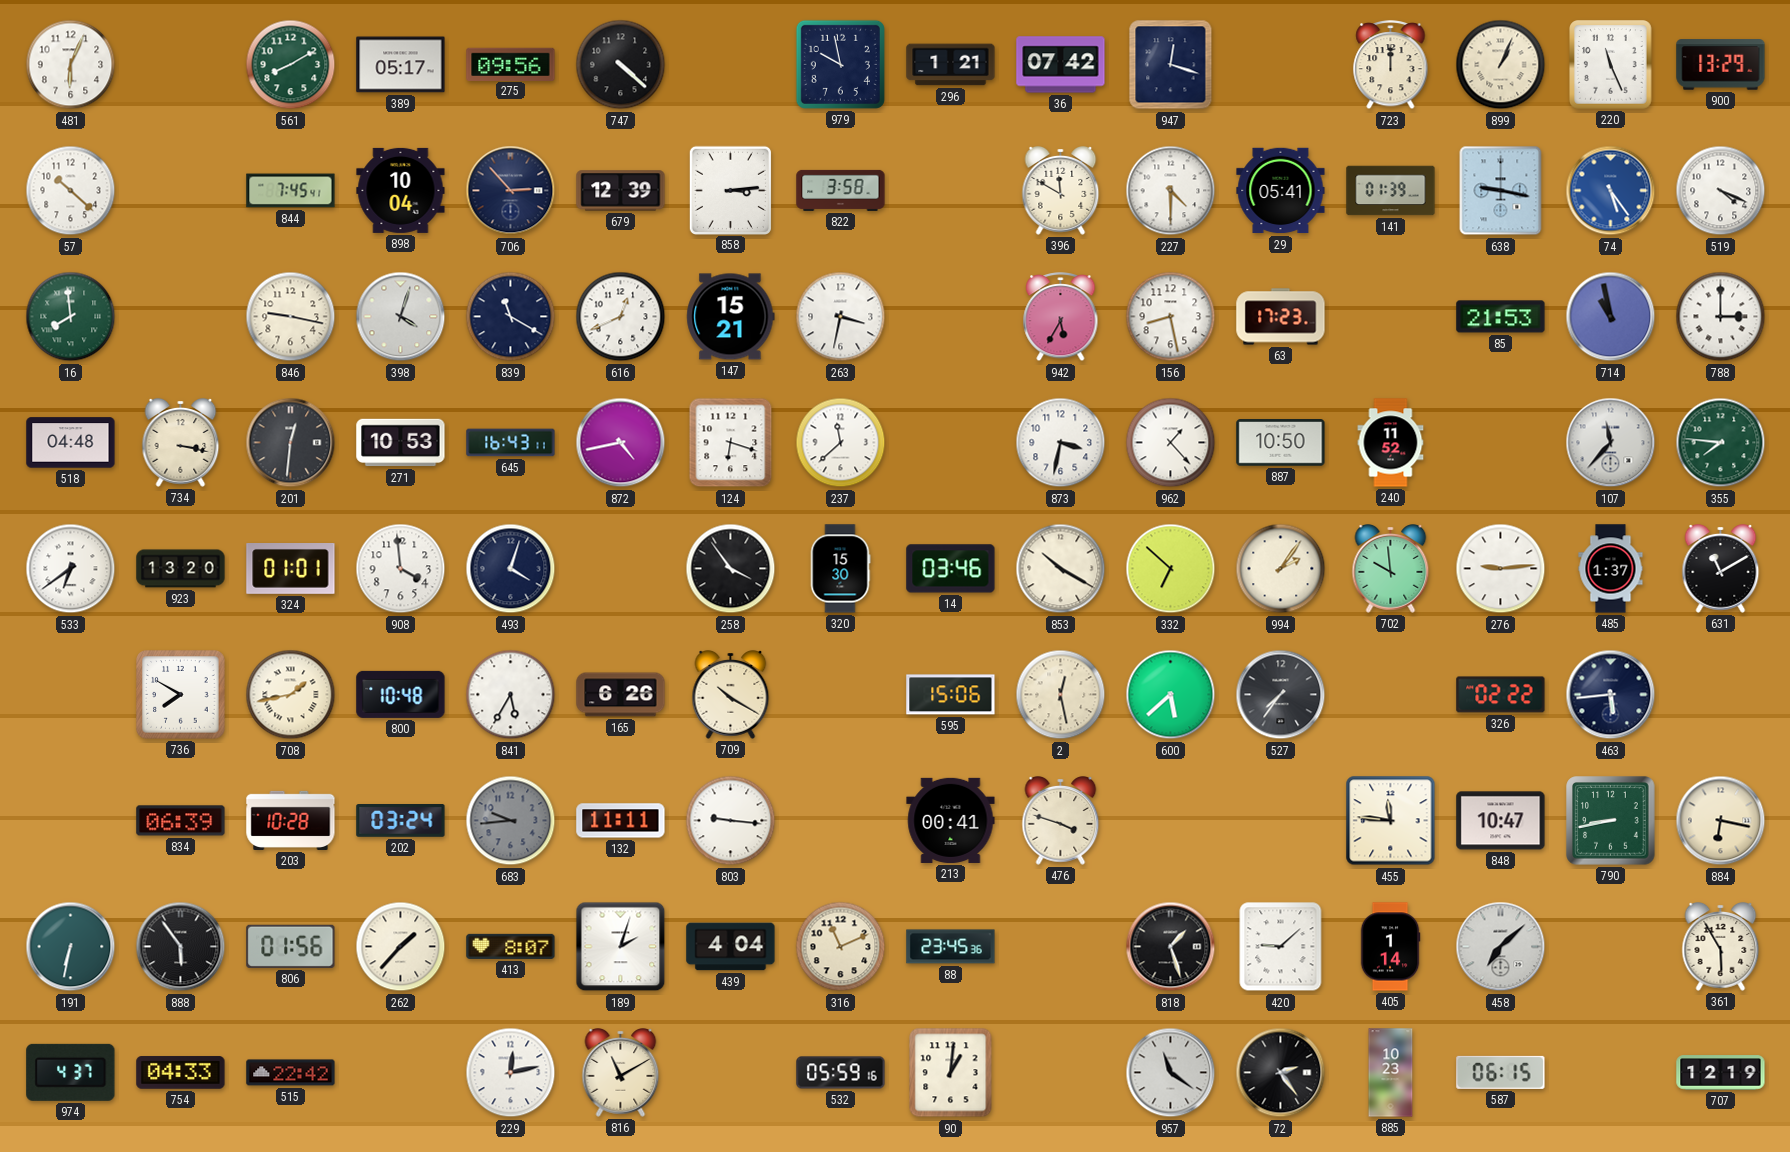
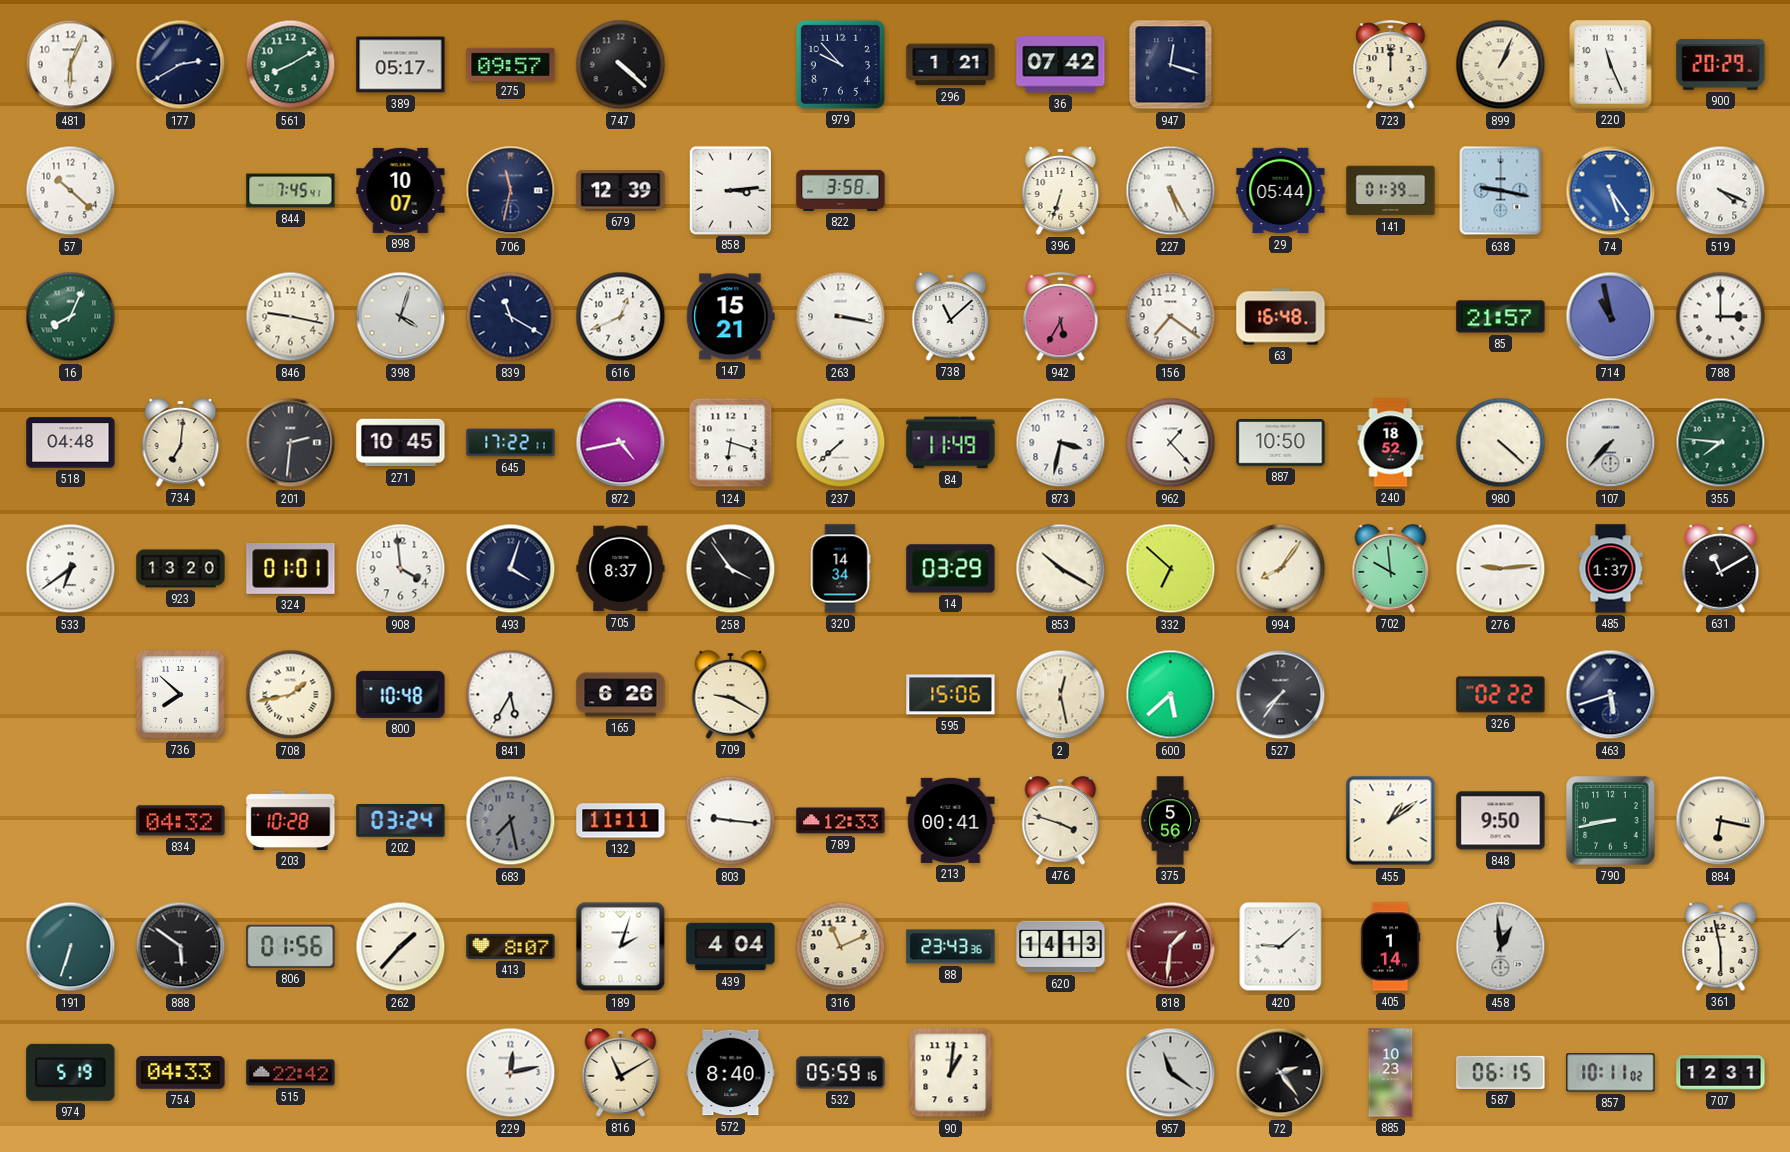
177: none -> 2:40
275: 09:56 -> 09:57
979: 9:58 -> 9:53
900: 13:29 -> 20:29
898: 10:04 -> 10:07
706: 2:53 -> 11:32
396: 11:50 -> 6:33
227: 4:30 -> 5:25
29: 05:41 -> 05:44
16: 7:59 -> 8:04
263: 3:32 -> 3:17
738: none -> 11:08
156: 8:28 -> 7:21
63: 17:23 -> 16:48
85: 21:53 -> 21:57
734: 3:17 -> 7:01
201: 12:31 -> 2:31
271: 10:53 -> 10:45
645: 16:43 -> 17:22
237: 11:38 -> 7:38
84: none -> 11:49
240: 11:52 -> 18:52
980: none -> 4:22
107: 11:37 -> 7:37
705: none -> 8:37
320: 15:30 -> 14:34
14: 03:46 -> 03:29
994: 2:06 -> 8:06
736: 7:50 -> 7:52
709: 10:20 -> 9:20
463: 5:44 -> 5:42
834: 06:39 -> 04:32
683: 9:44 -> 7:28
789: none -> 12:33
375: none -> 5:56
455: 11:46 -> 1:09
848: 10:47 -> 9:50
191: 6:32 -> 6:33
888: 5:54 -> 5:51
88: 23:45 -> 23:43
620: none -> 14:13
818: 1:27 -> 1:31
818 dial: black -> burgundy
458: 7:08 -> 12:59
361: 5:55 -> 5:58
974: 4:37 -> 5:19
572: none -> 8:40
857: none -> 10:11
707: 12:19 -> 12:31
